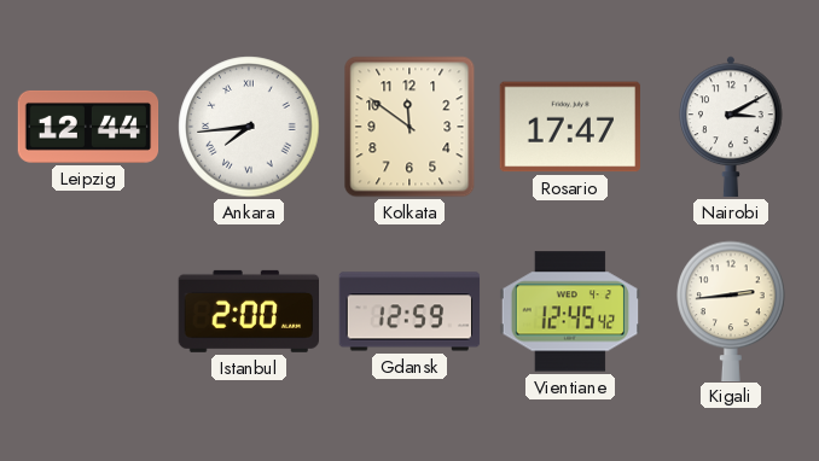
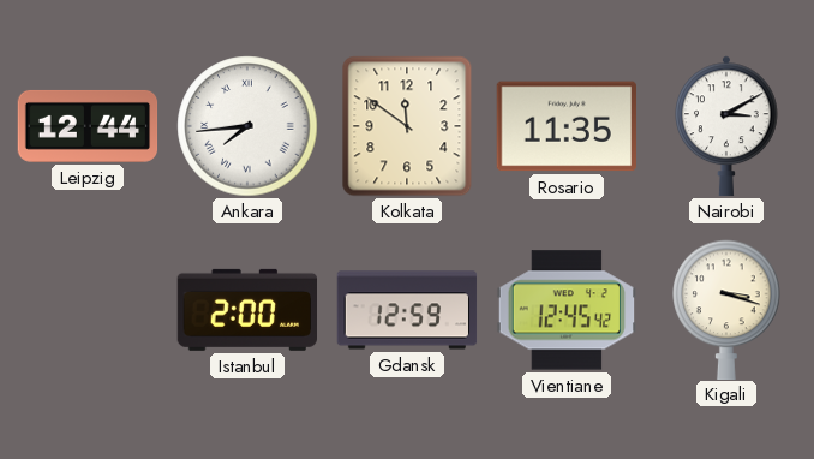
Rosario: 17:47 -> 11:35
Kigali: 2:44 -> 3:18
